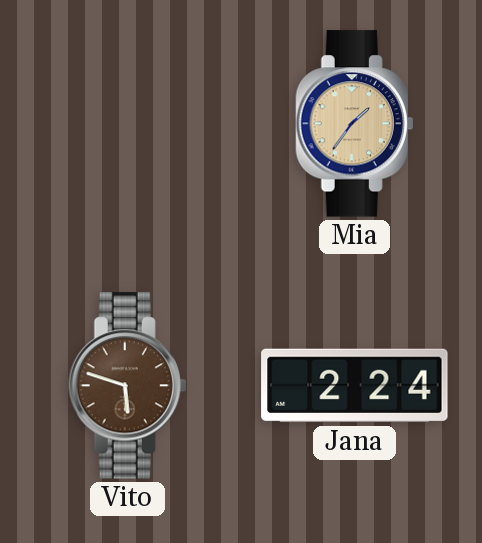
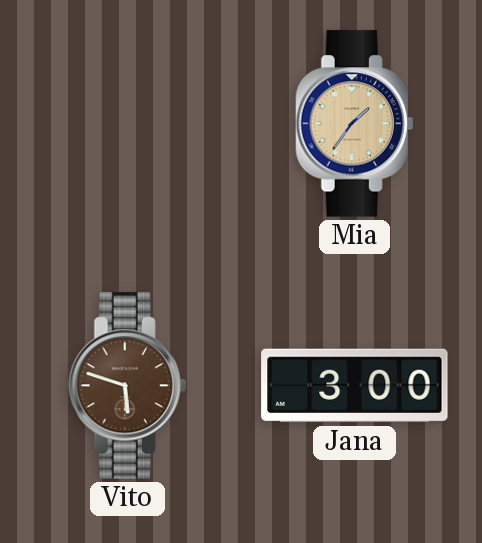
Jana: 2:24 -> 3:00
